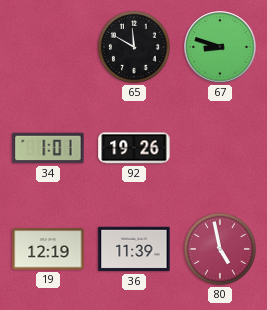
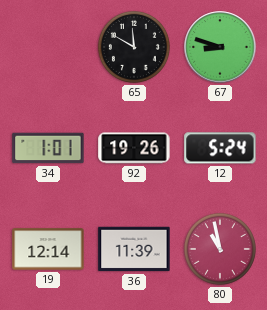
12: none -> 5:24
19: 12:19 -> 12:14
80: 4:58 -> 10:58
